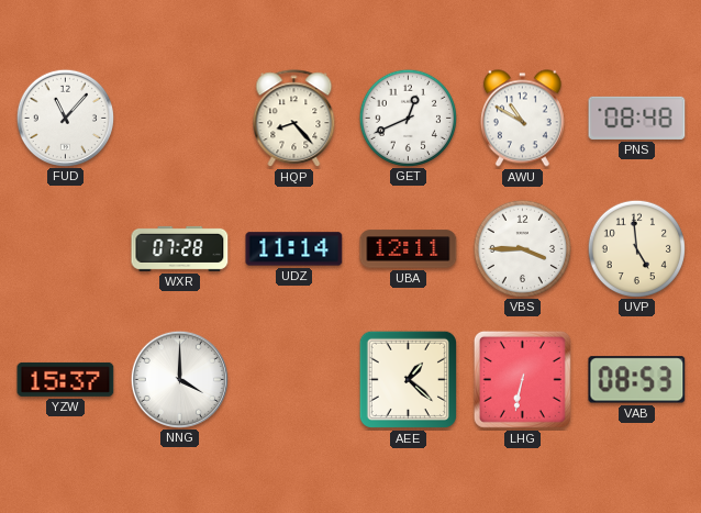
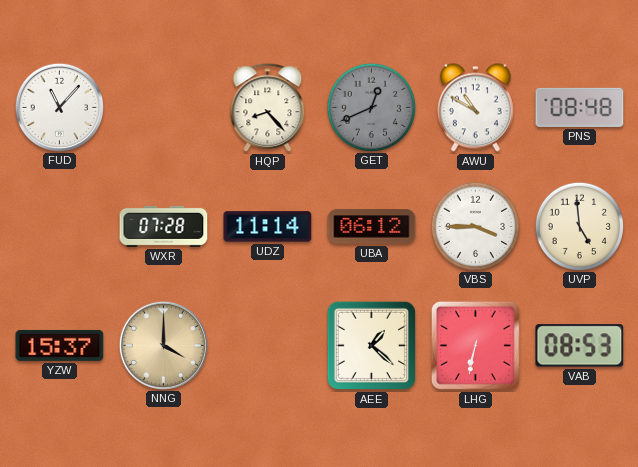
GET dial: white -> grey
UBA: 12:11 -> 06:12
NNG dial: white -> champagne
